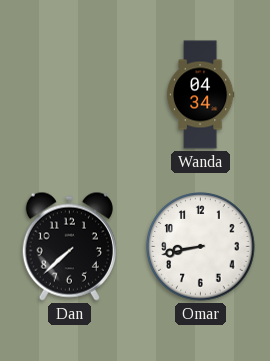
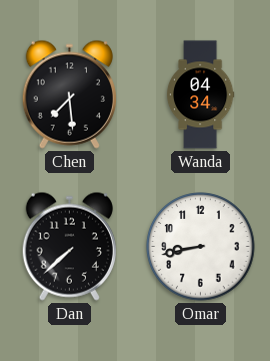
Chen: none -> 7:29
